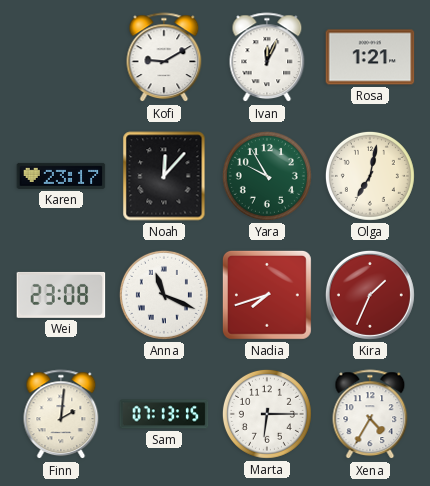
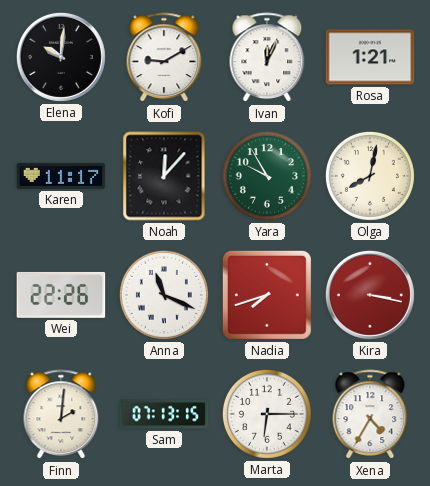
Elena: none -> 10:01
Karen: 23:17 -> 11:17
Olga: 7:02 -> 8:02
Wei: 23:08 -> 22:26
Kira: 1:34 -> 3:17
